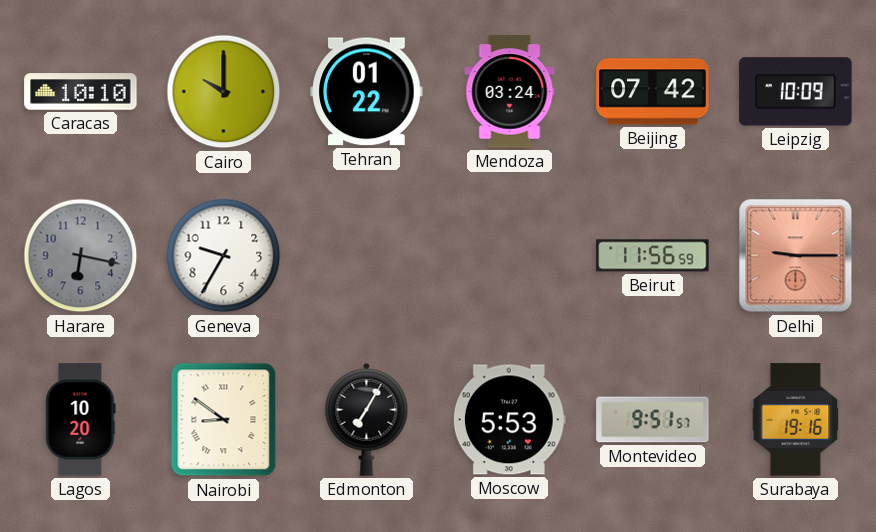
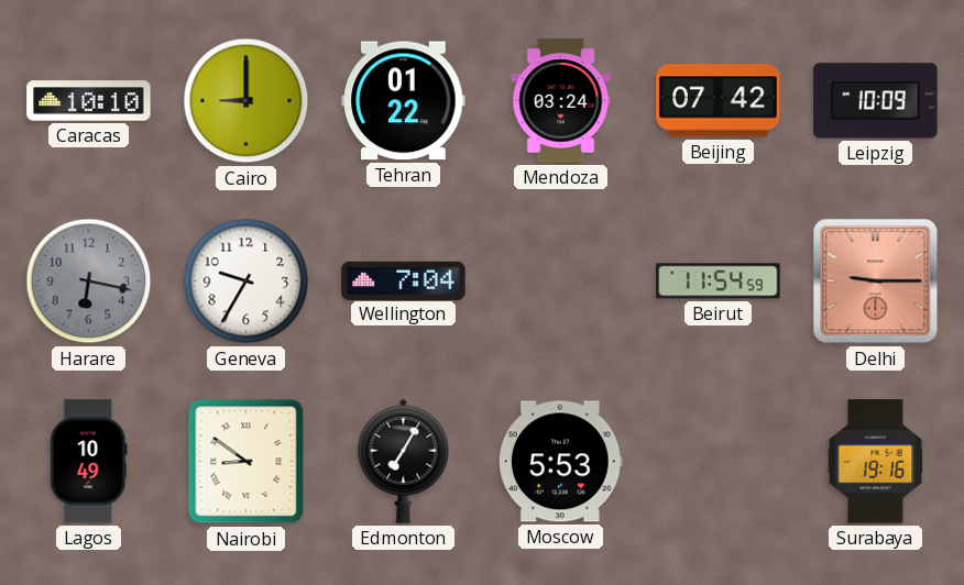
Cairo: 10:00 -> 9:00
Wellington: none -> 7:04
Beirut: 11:56 -> 11:54
Lagos: 10:20 -> 10:49
Montevideo: 9:51 -> none
